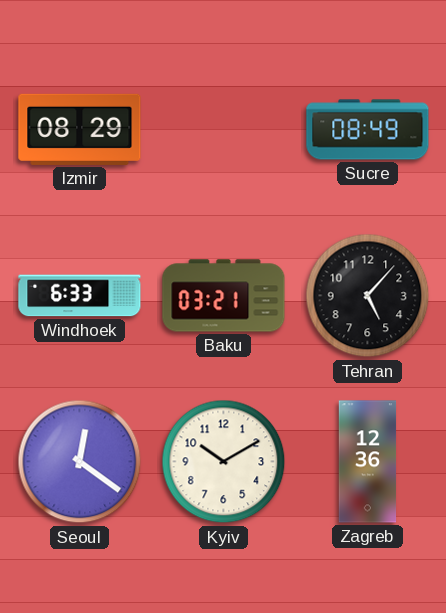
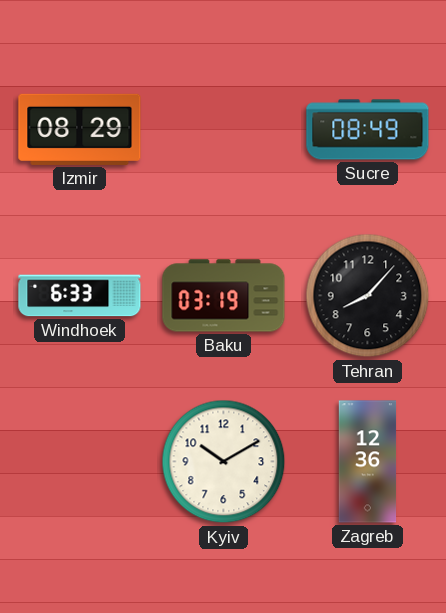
Baku: 03:21 -> 03:19
Tehran: 5:07 -> 8:07
Seoul: 12:21 -> none
